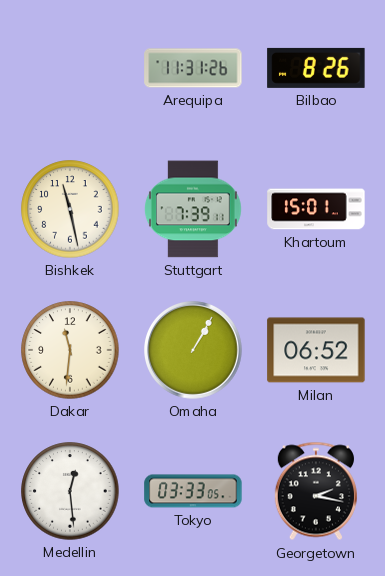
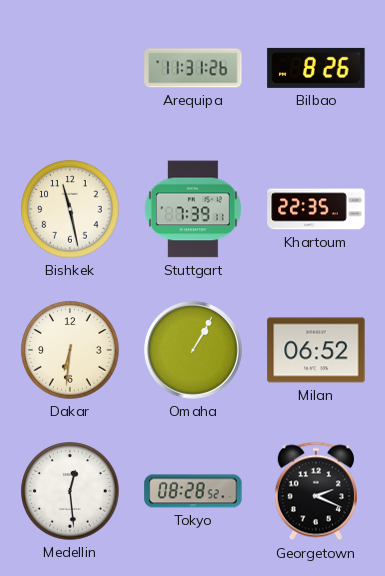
Khartoum: 15:01 -> 22:35
Dakar: 11:31 -> 6:31
Tokyo: 03:33 -> 08:28
Georgetown: 2:17 -> 2:19
